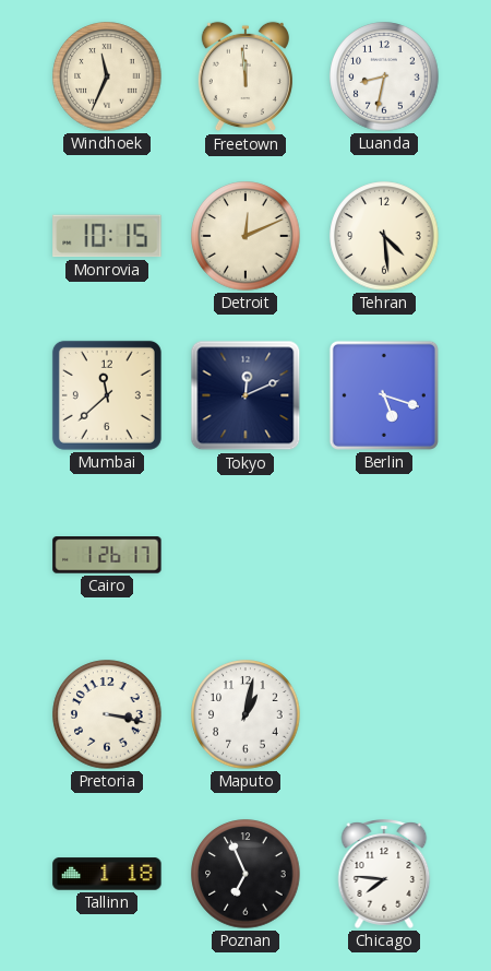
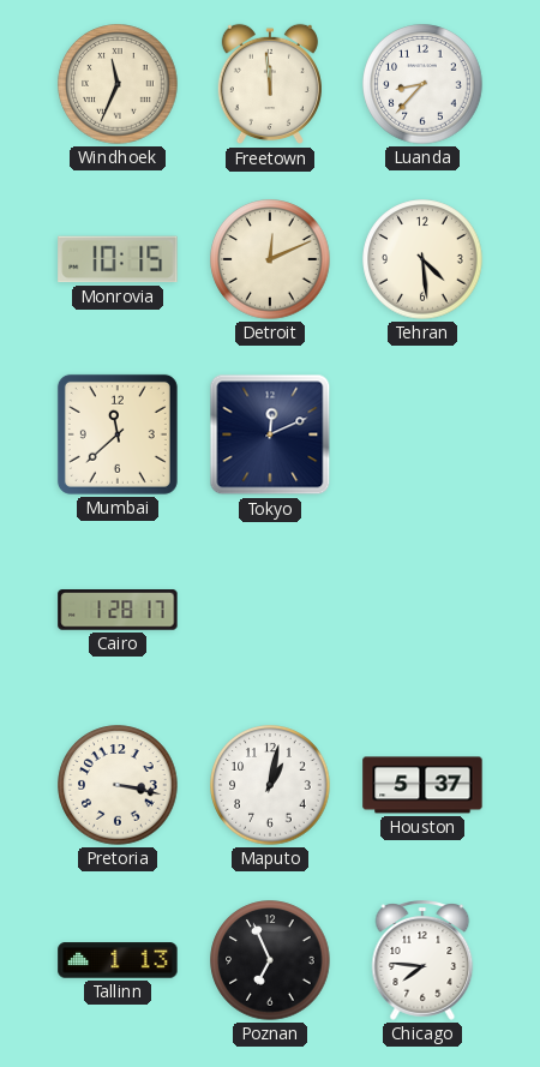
Luanda: 8:32 -> 8:37
Berlin: 5:18 -> none
Cairo: 1:26 -> 1:28
Houston: none -> 5:37
Tallinn: 1:18 -> 1:13
